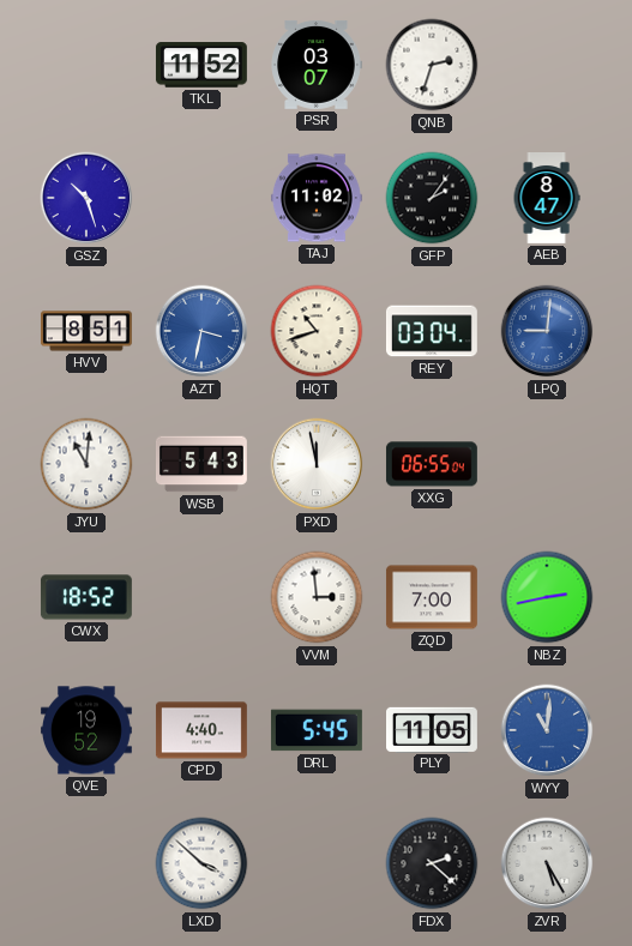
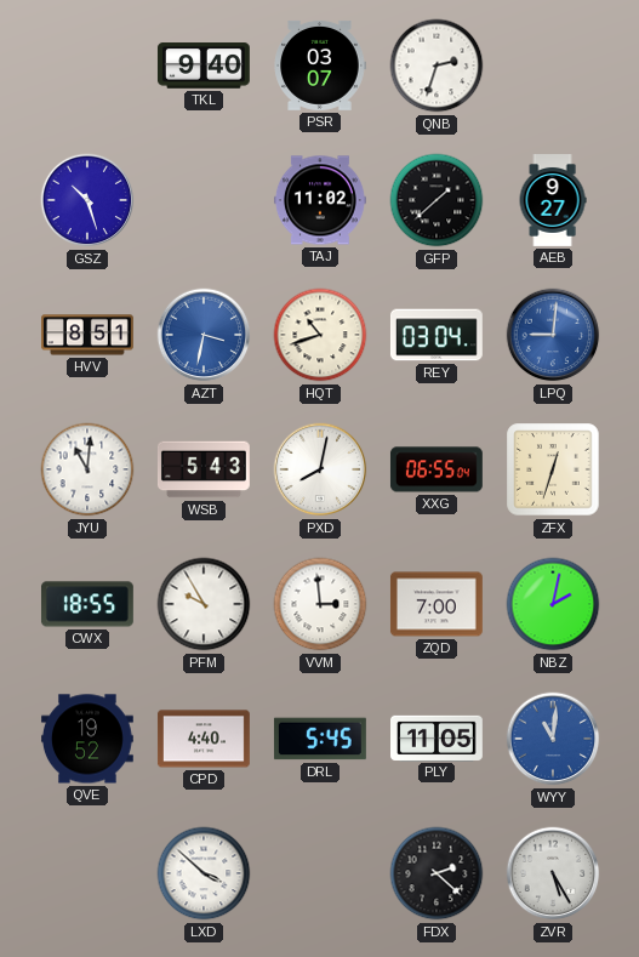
TKL: 11:52 -> 9:40
GFP: 2:06 -> 1:38
AEB: 8:47 -> 9:27
PXD: 11:58 -> 8:02
ZFX: none -> 12:33
CWX: 18:52 -> 18:55
PFM: none -> 9:55
NBZ: 2:43 -> 2:02
